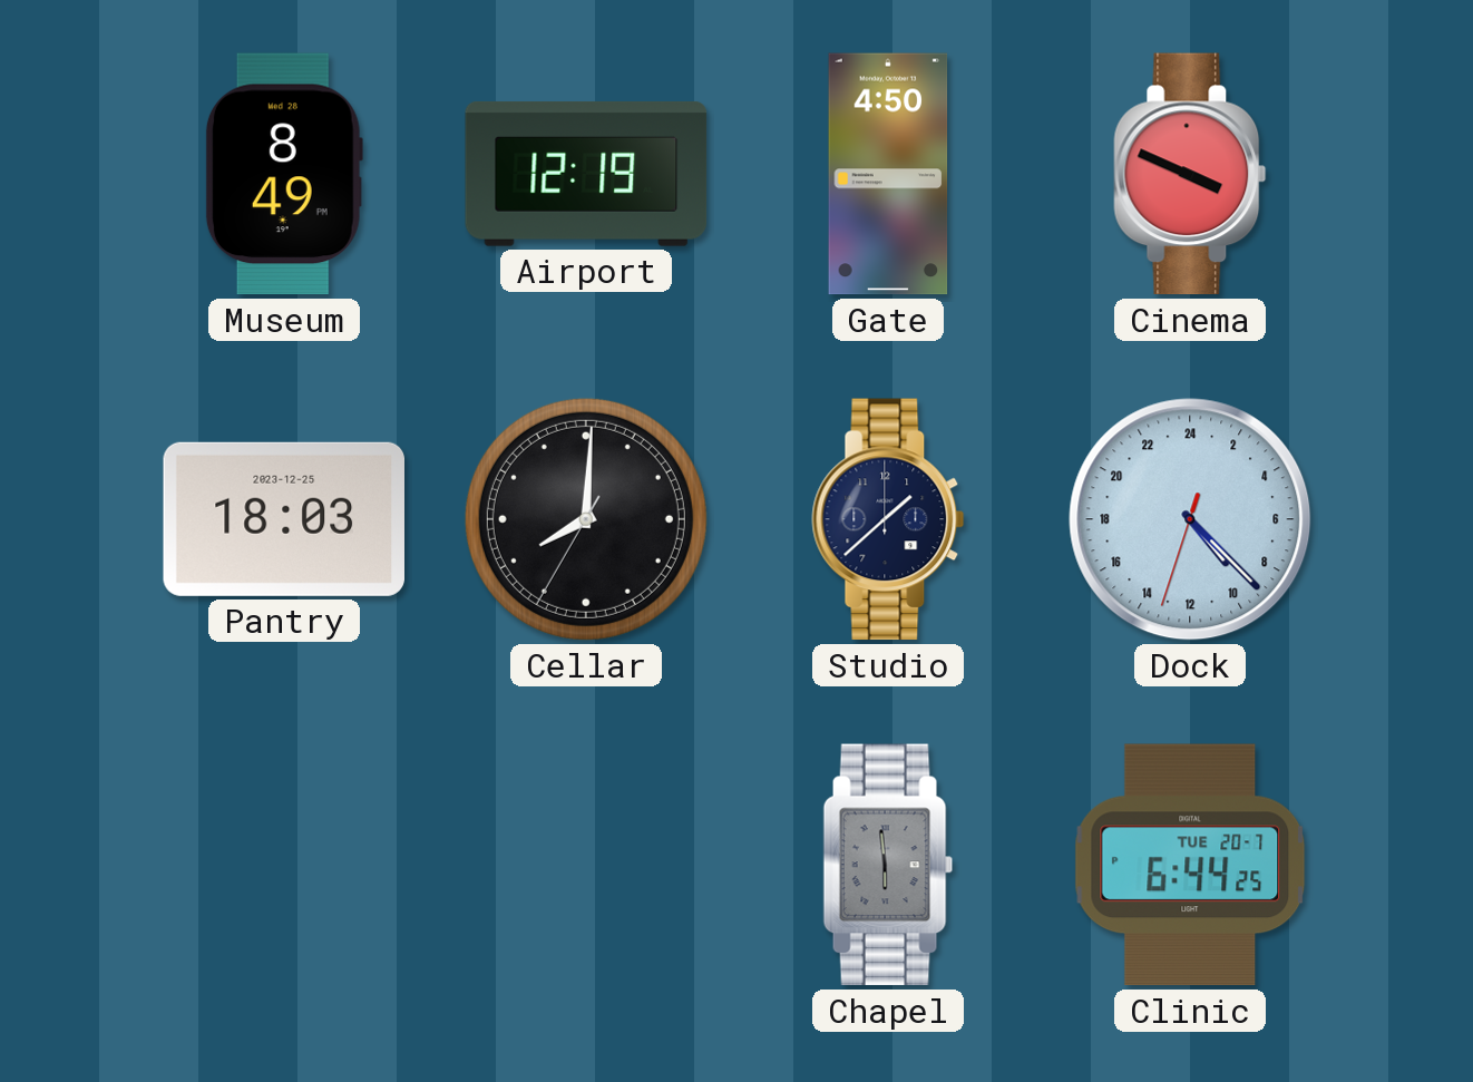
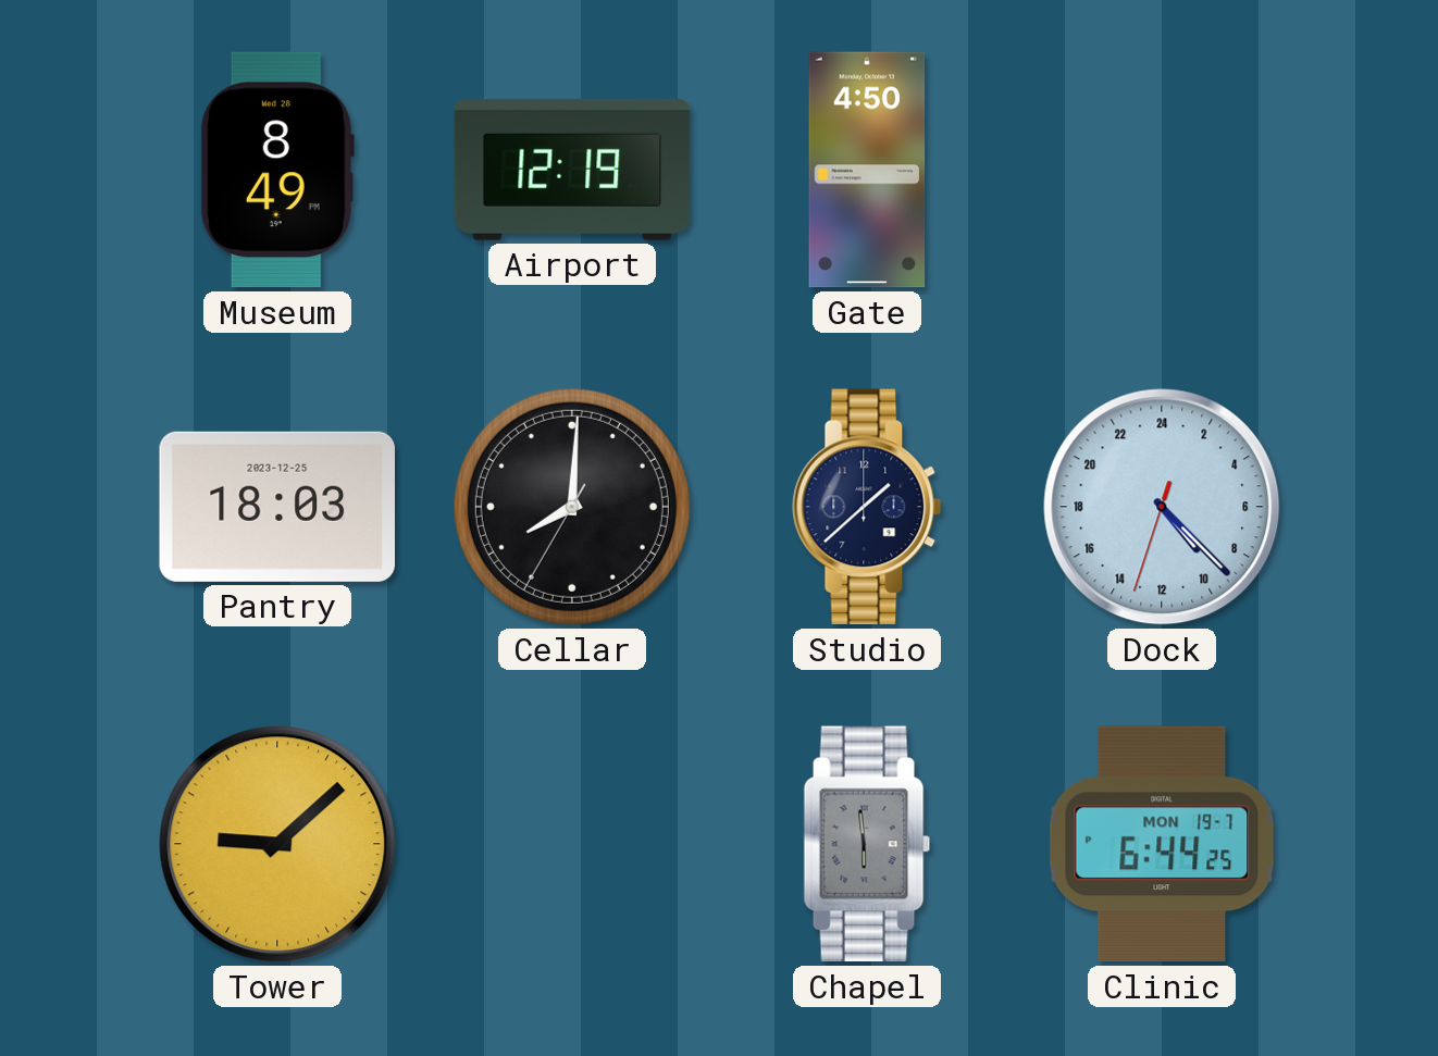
Cinema: 3:49 -> none
Tower: none -> 9:08
Clinic date: TUE 20-7 -> MON 19-7
